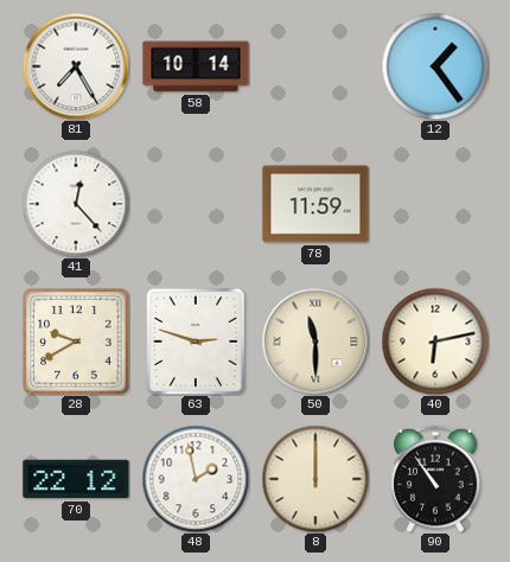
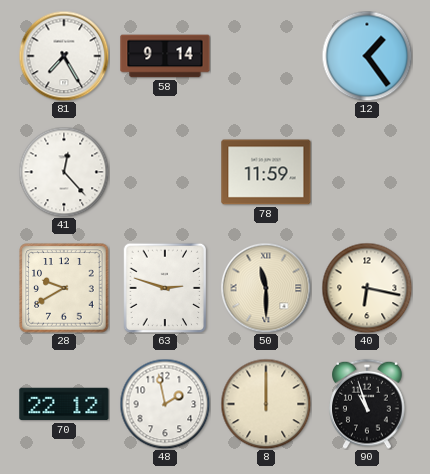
58: 10:14 -> 9:14
40: 6:13 -> 6:17
90: 10:54 -> 10:57
